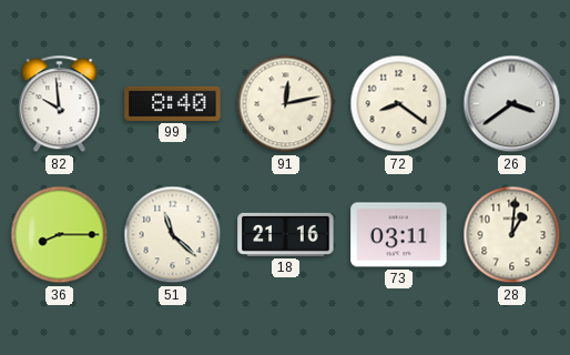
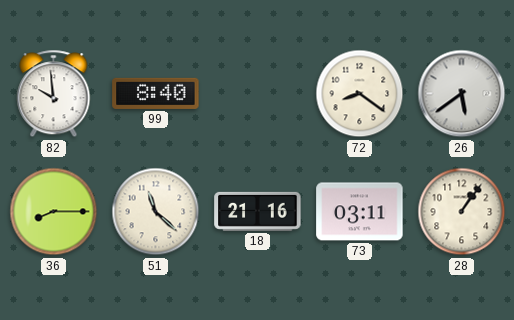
91: 12:13 -> none
26: 3:39 -> 5:39
28: 1:01 -> 1:06
